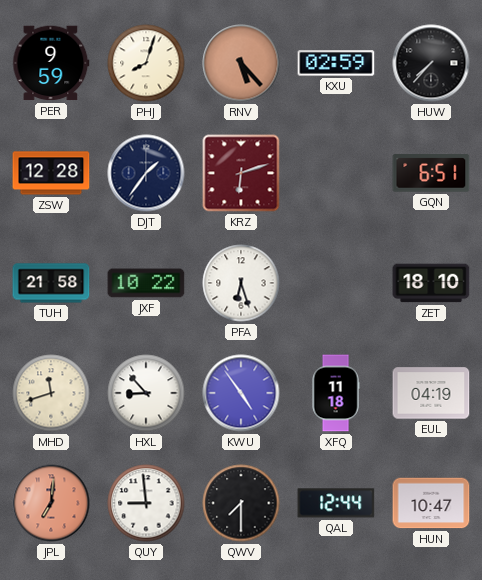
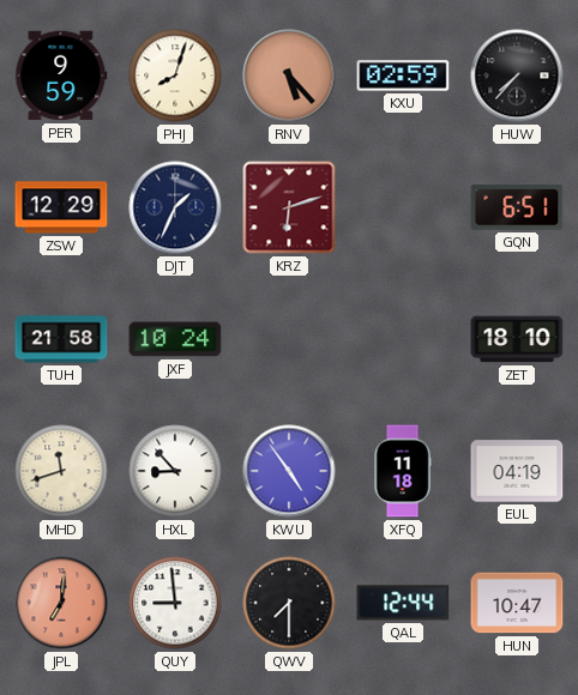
ZSW: 12:28 -> 12:29
DJT: 1:36 -> 1:34
JXF: 10:22 -> 10:24
PFA: 6:27 -> none
